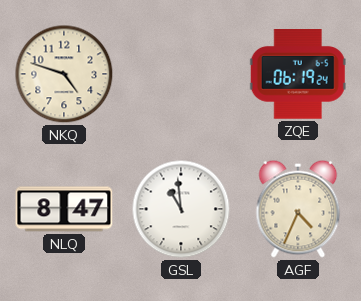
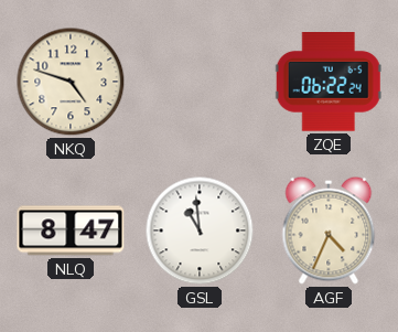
ZQE: 06:19 -> 06:22
